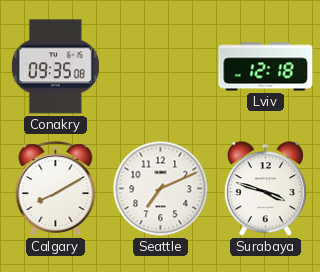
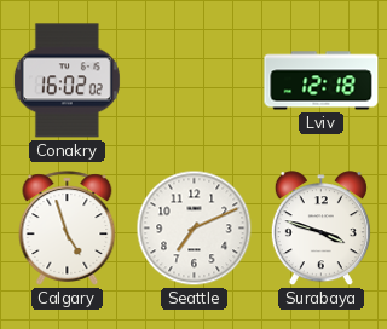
Conakry: 09:35 -> 16:02
Calgary: 8:10 -> 4:57
